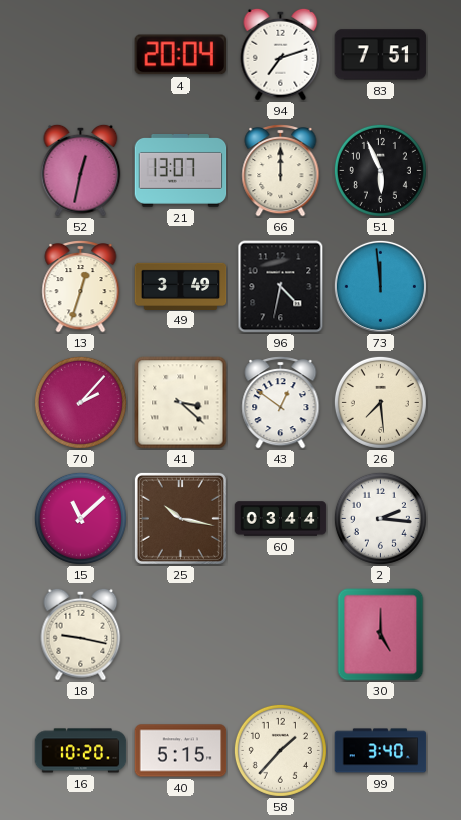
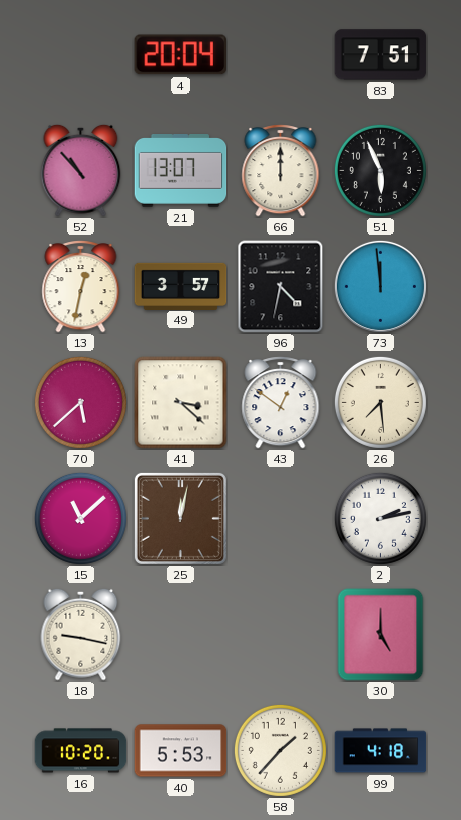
94: 7:12 -> none
52: 12:32 -> 10:53
13: 12:33 -> 12:32
49: 3:49 -> 3:57
70: 2:07 -> 5:38
25: 10:17 -> 12:02
60: 03:44 -> none
2: 2:16 -> 2:13
40: 5:15 -> 5:53
99: 3:40 -> 4:18
